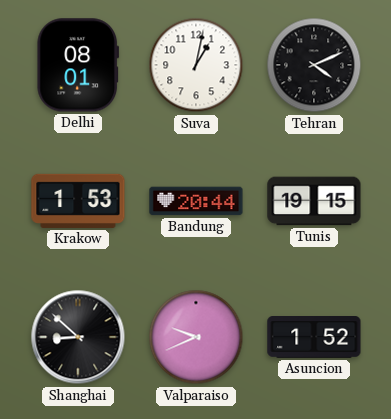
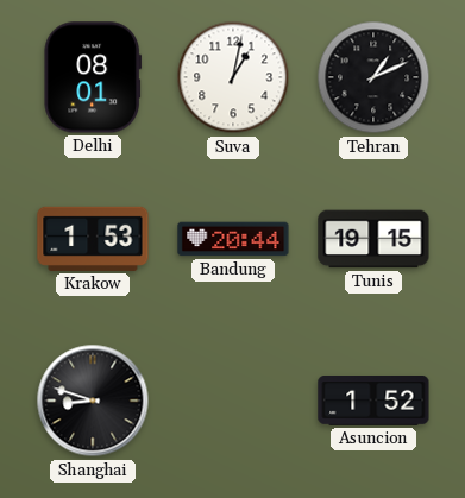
Tehran: 4:11 -> 1:11
Shanghai: 8:52 -> 8:48
Valparaiso: 9:41 -> none
